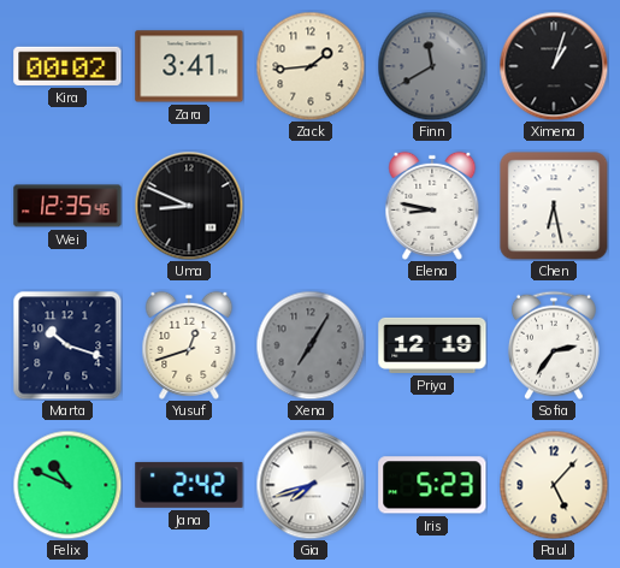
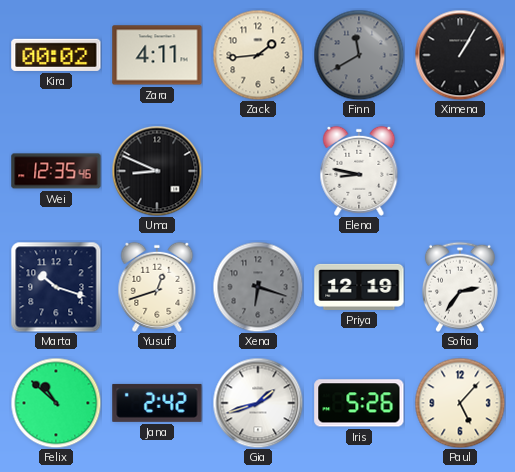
Zara: 3:41 -> 4:11
Ximena: 1:03 -> 1:05
Chen: 6:28 -> none
Xena: 7:05 -> 6:18
Felix: 10:49 -> 10:52
Gia: 7:42 -> 1:42
Iris: 5:23 -> 5:26
